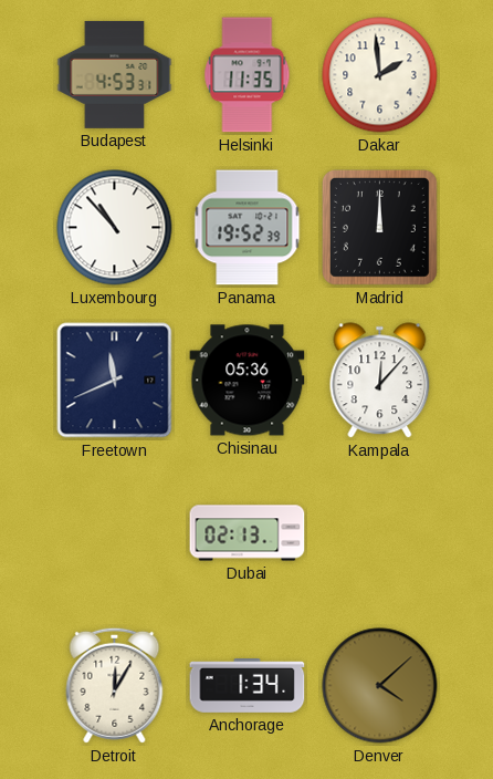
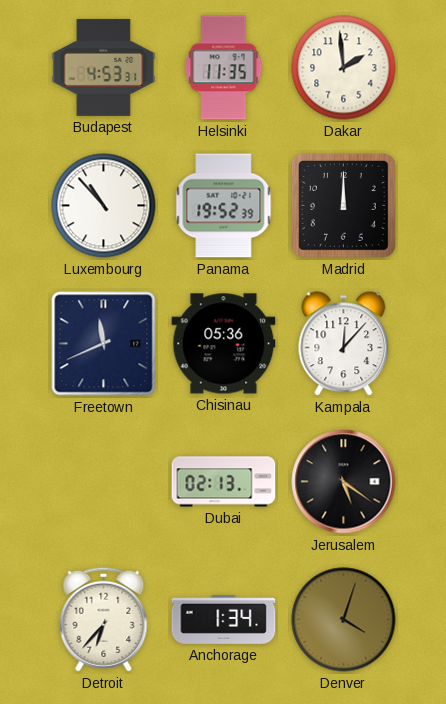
Jerusalem: none -> 5:21
Detroit: 12:05 -> 6:37
Denver: 4:08 -> 4:03
